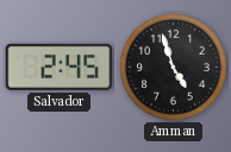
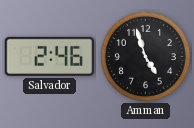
Salvador: 2:45 -> 2:46
